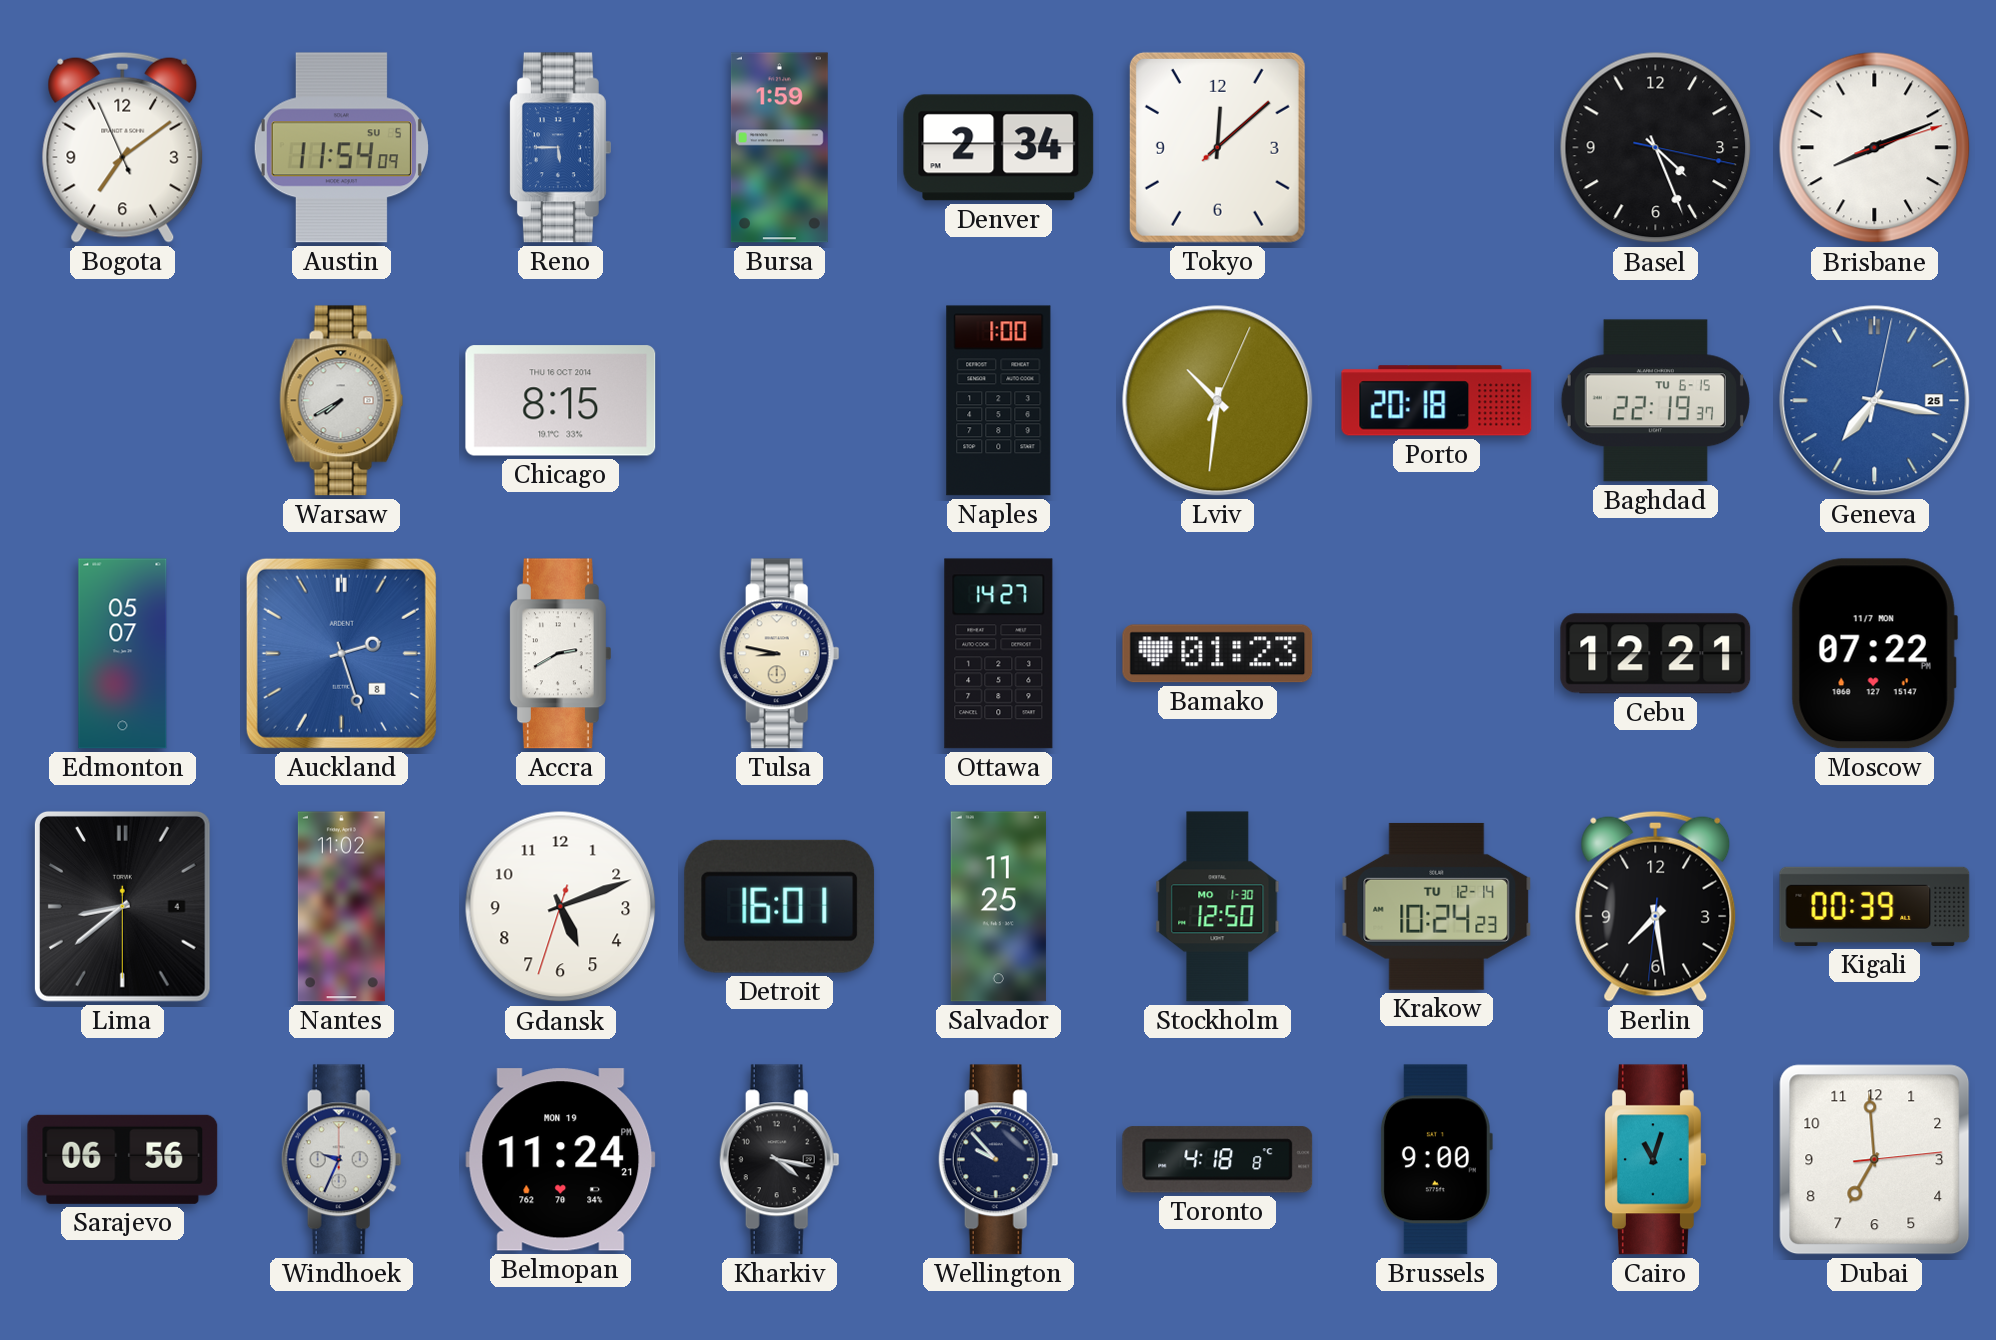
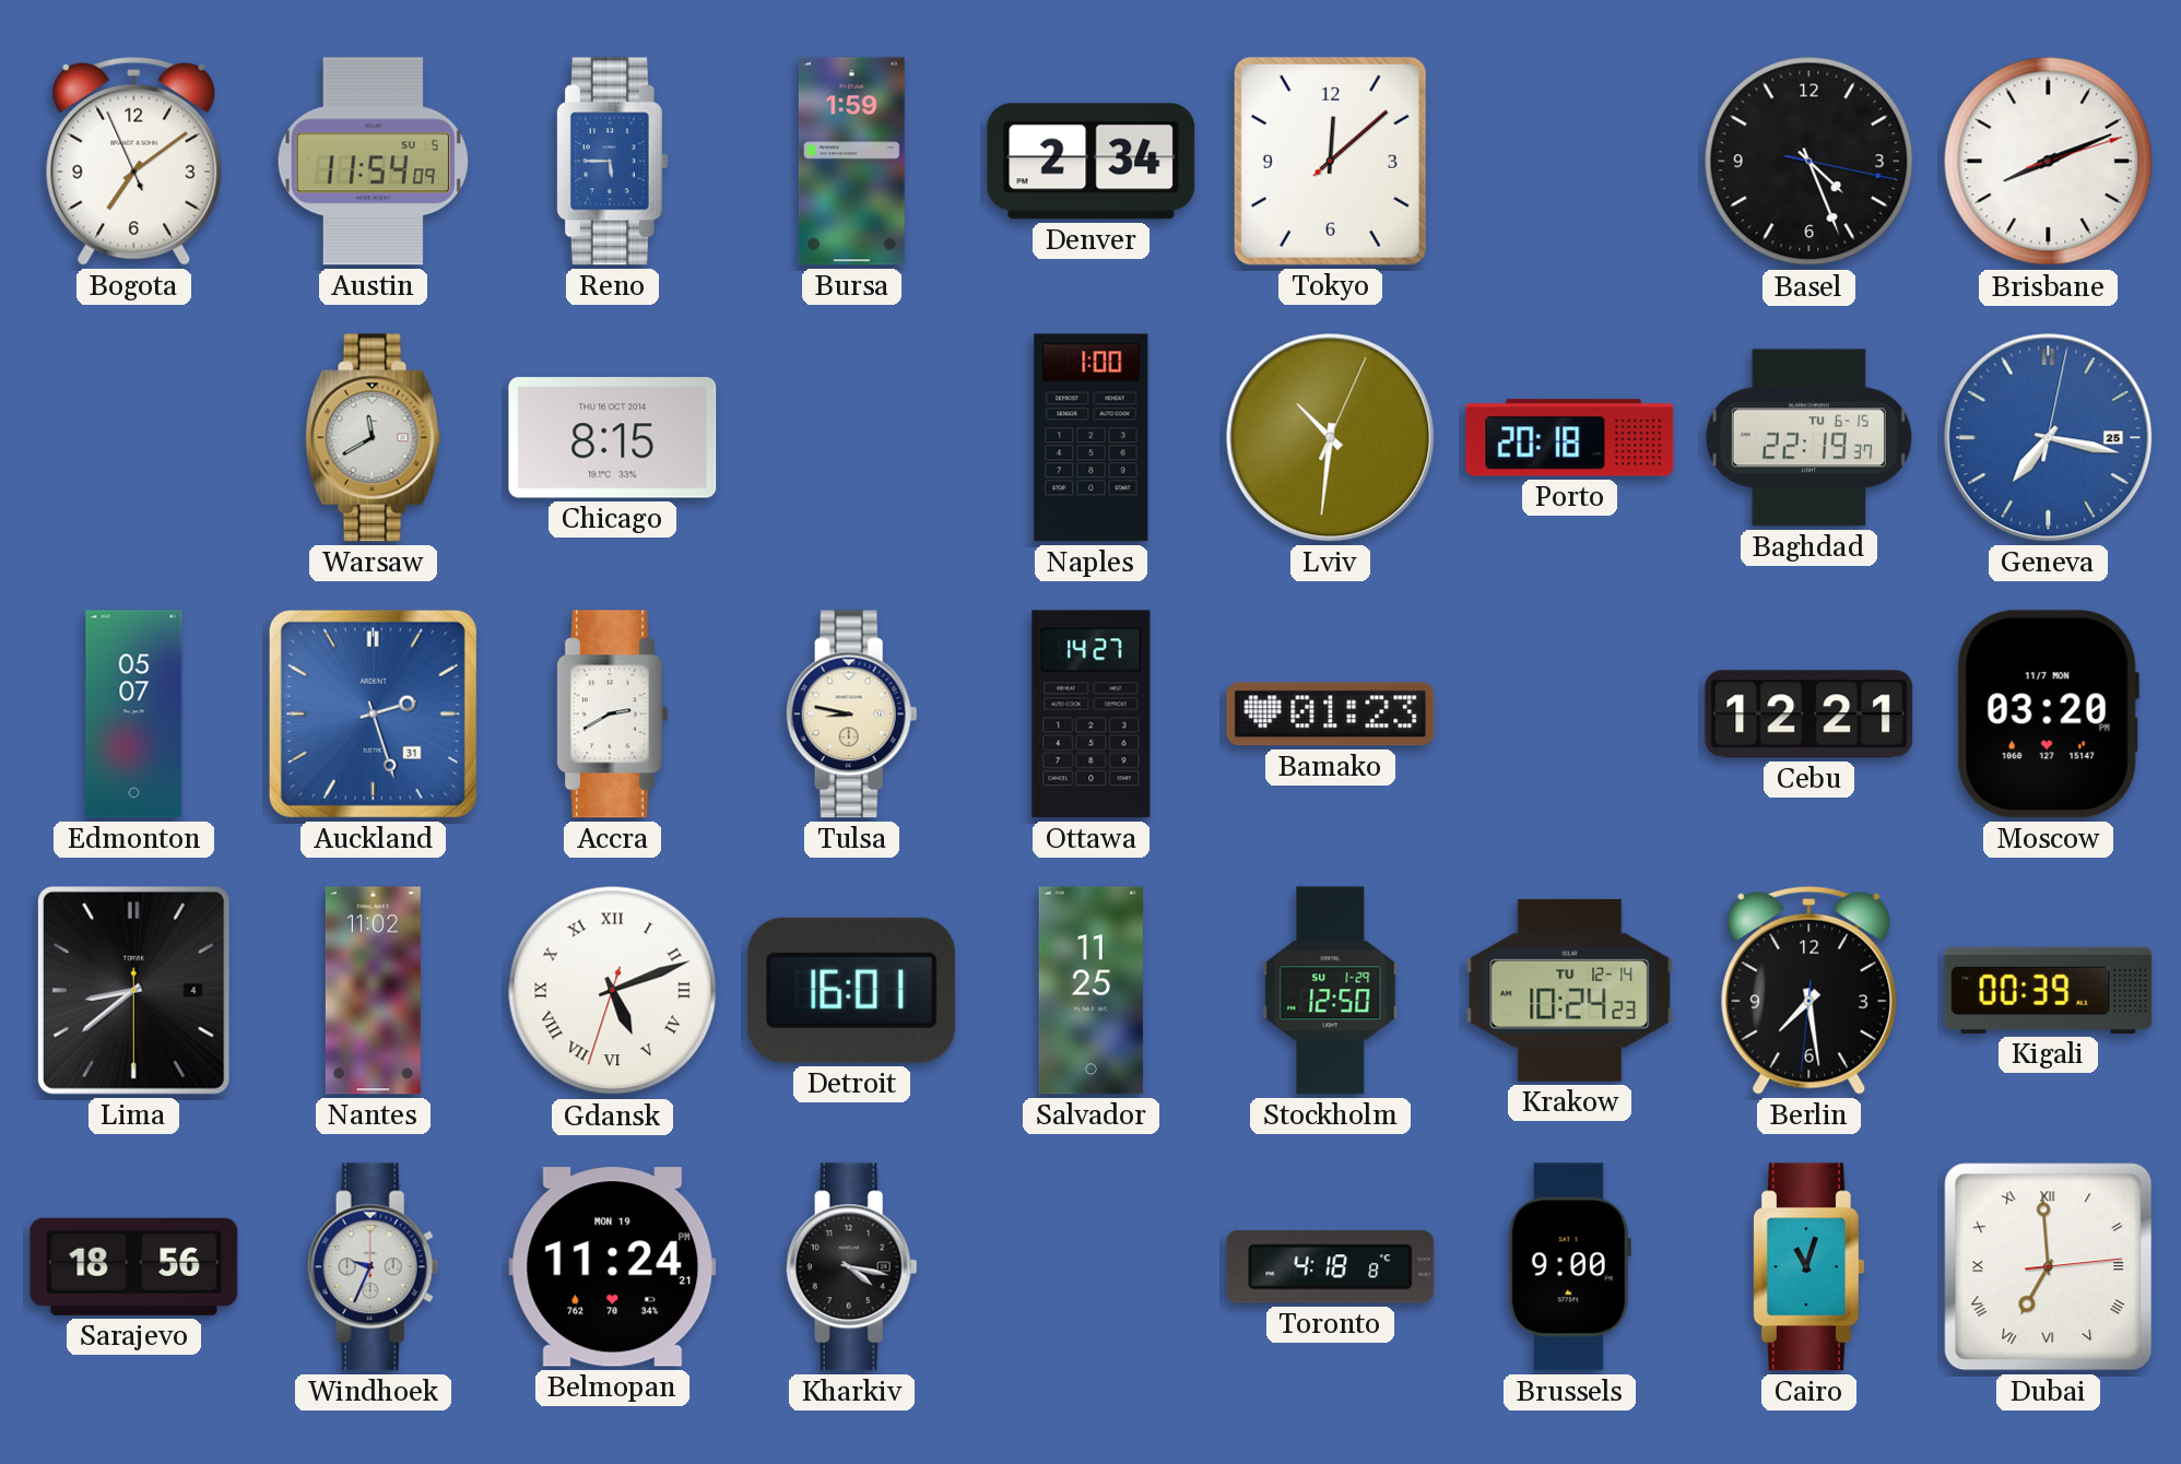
Warsaw: 7:40 -> 11:40
Auckland date: 8 -> 31
Moscow: 07:22 -> 03:20
Gdansk numerals: Arabic -> Roman
Stockholm date: MO 1-30 -> SU 1-29
Sarajevo: 06:56 -> 18:56
Wellington: 9:53 -> none
Dubai numerals: Arabic -> Roman
